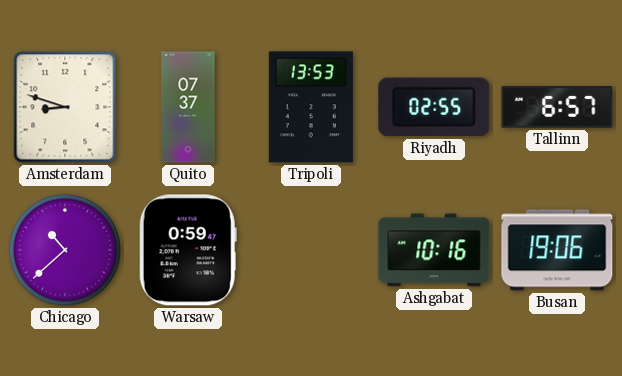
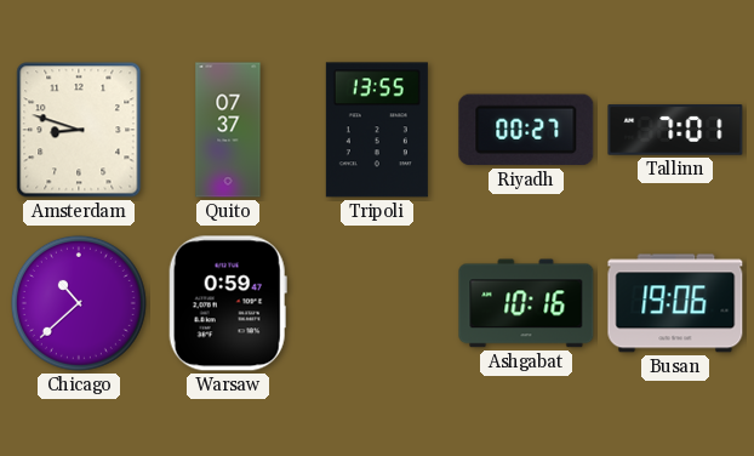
Tripoli: 13:53 -> 13:55
Riyadh: 02:55 -> 00:27
Tallinn: 6:57 -> 7:01
